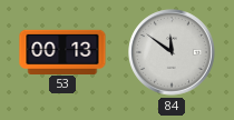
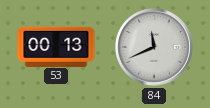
84: 11:51 -> 11:41
